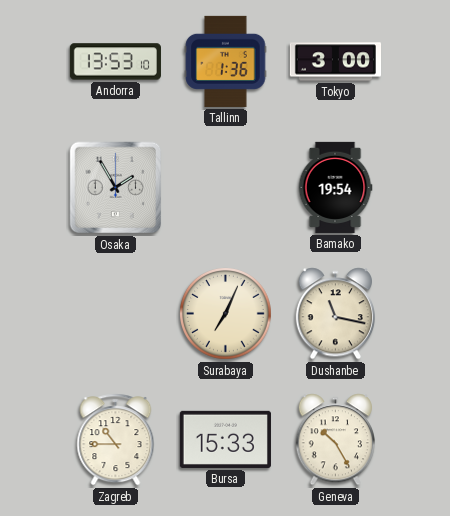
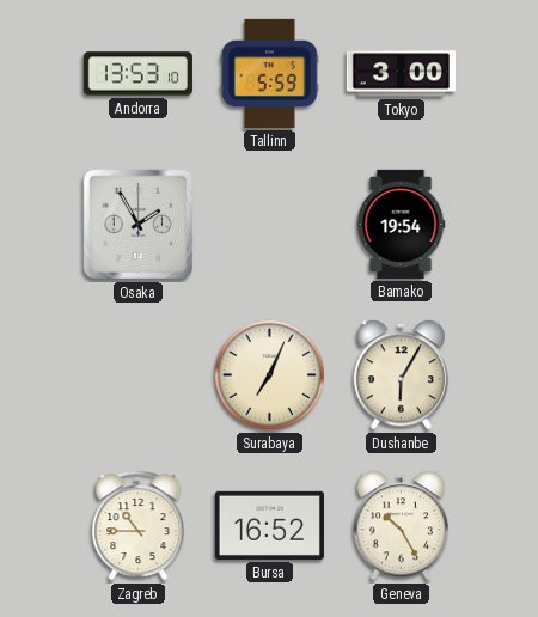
Tallinn: 1:36 -> 5:59
Dushanbe: 11:17 -> 6:05
Bursa: 15:33 -> 16:52
